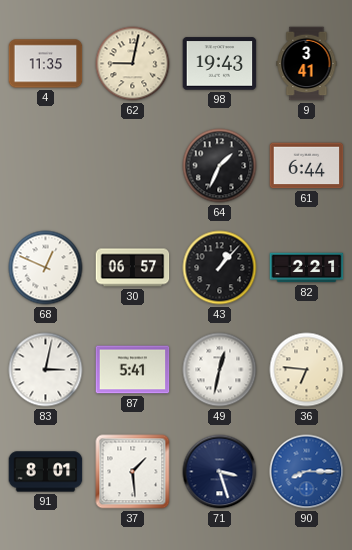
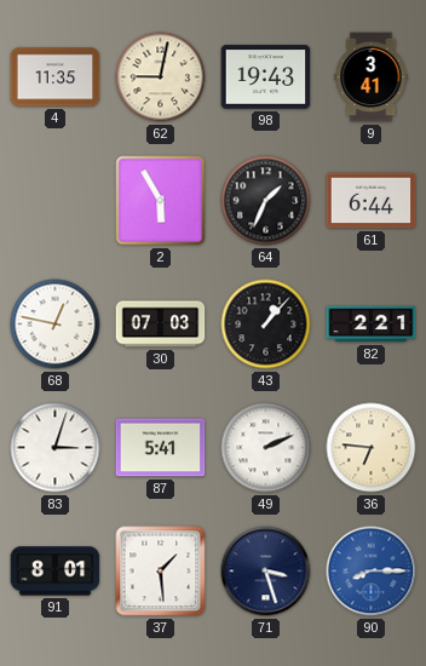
2: none -> 5:55
68: 12:49 -> 12:47
30: 06:57 -> 07:03
83: 3:02 -> 3:03
49: 12:32 -> 2:11
